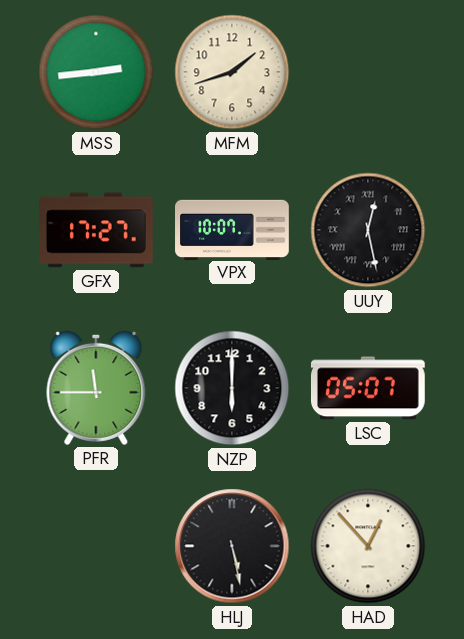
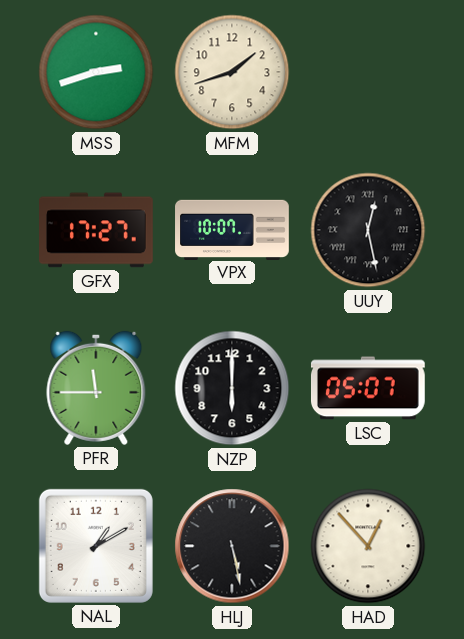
MSS: 2:44 -> 2:42
NAL: none -> 1:10
